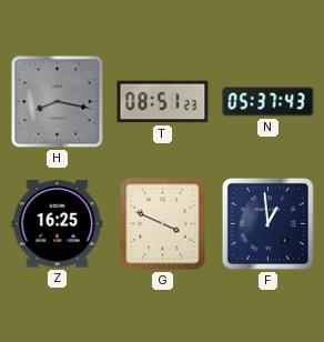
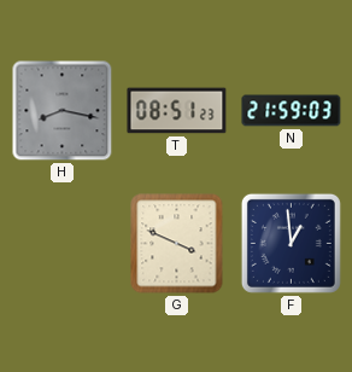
N: 05:37 -> 21:59
Z: 16:25 -> none
